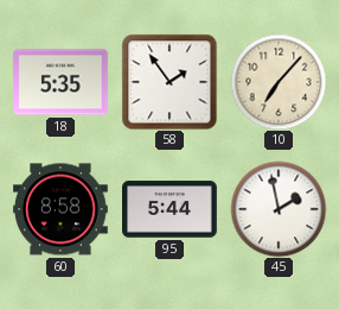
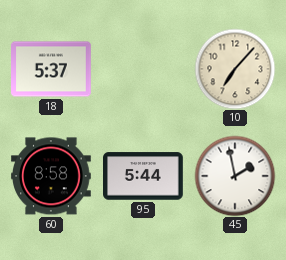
18: 5:35 -> 5:37
58: 1:54 -> none
